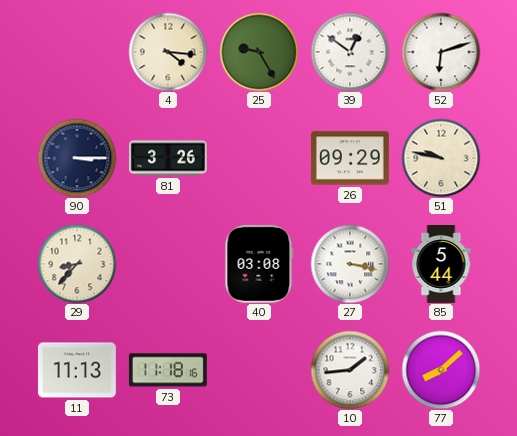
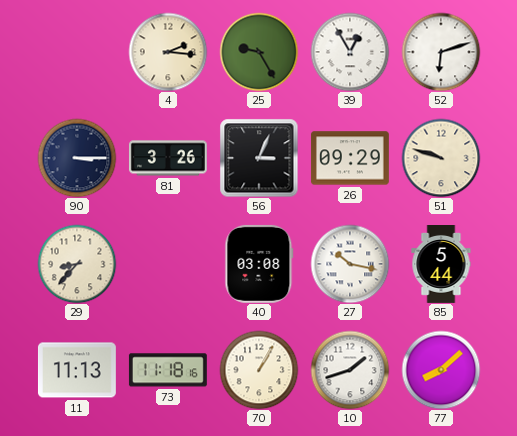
4: 4:16 -> 2:16
39: 12:51 -> 12:55
56: none -> 3:04
51: 9:47 -> 9:48
27: 3:17 -> 10:17
70: none -> 1:05
10: 1:44 -> 1:42
